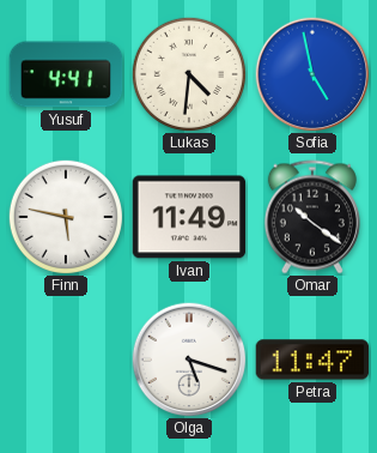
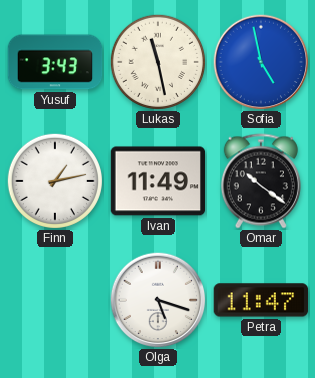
Yusuf: 4:41 -> 3:43
Lukas: 4:31 -> 11:28
Finn: 5:47 -> 1:13
